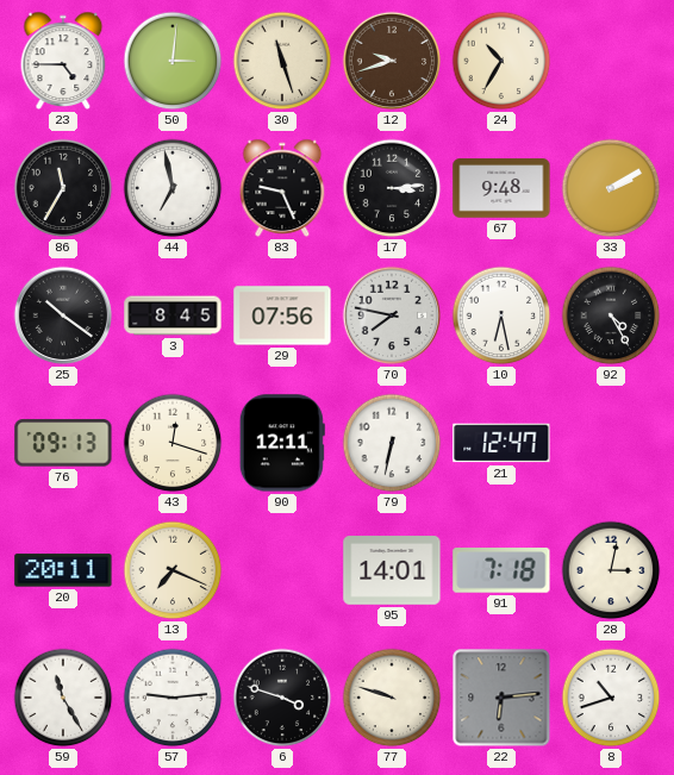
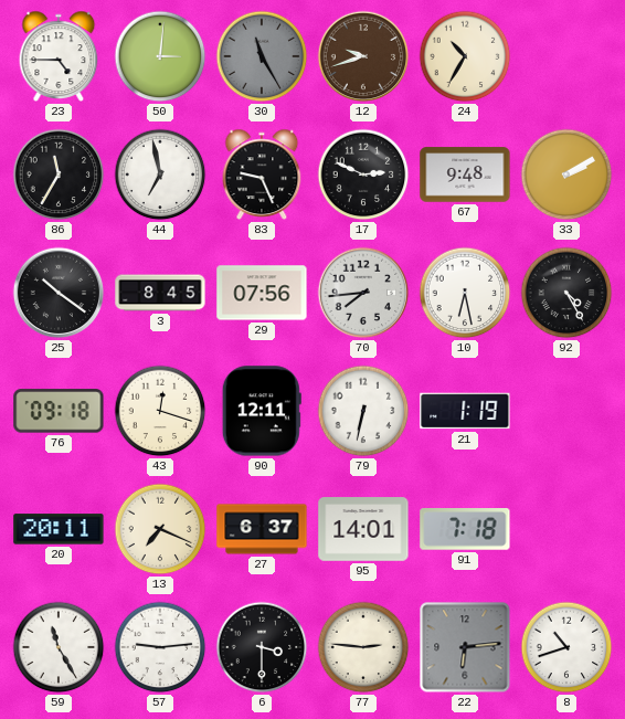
30: 11:27 -> 11:25
30 dial: cream -> grey
17: 3:14 -> 2:49
70: 7:47 -> 7:44
76: 09:13 -> 09:18
21: 12:47 -> 1:19
27: none -> 6:37
28: 3:02 -> none
6: 3:48 -> 3:30
77: 9:48 -> 2:46
